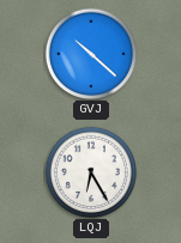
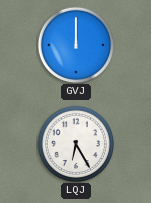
GVJ: 10:22 -> 12:00
